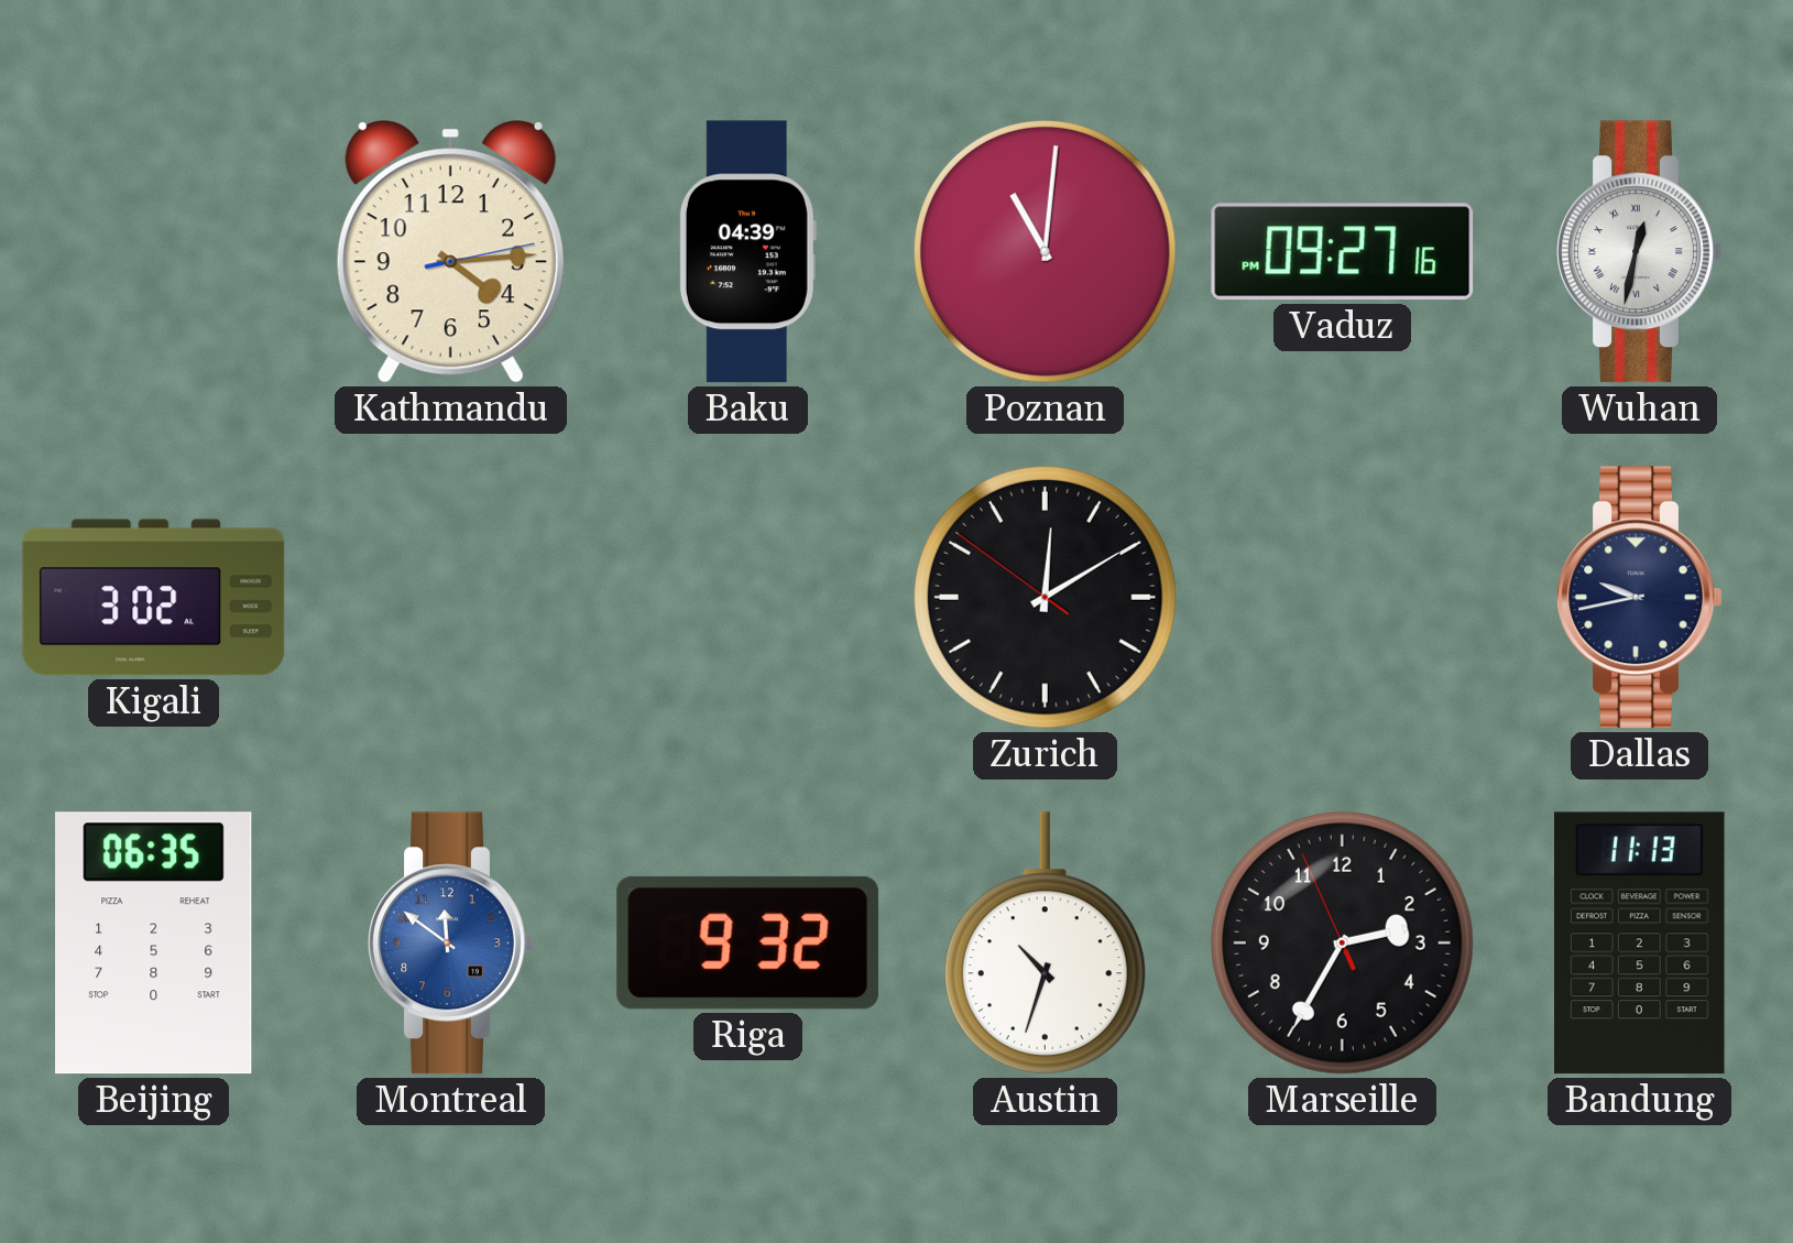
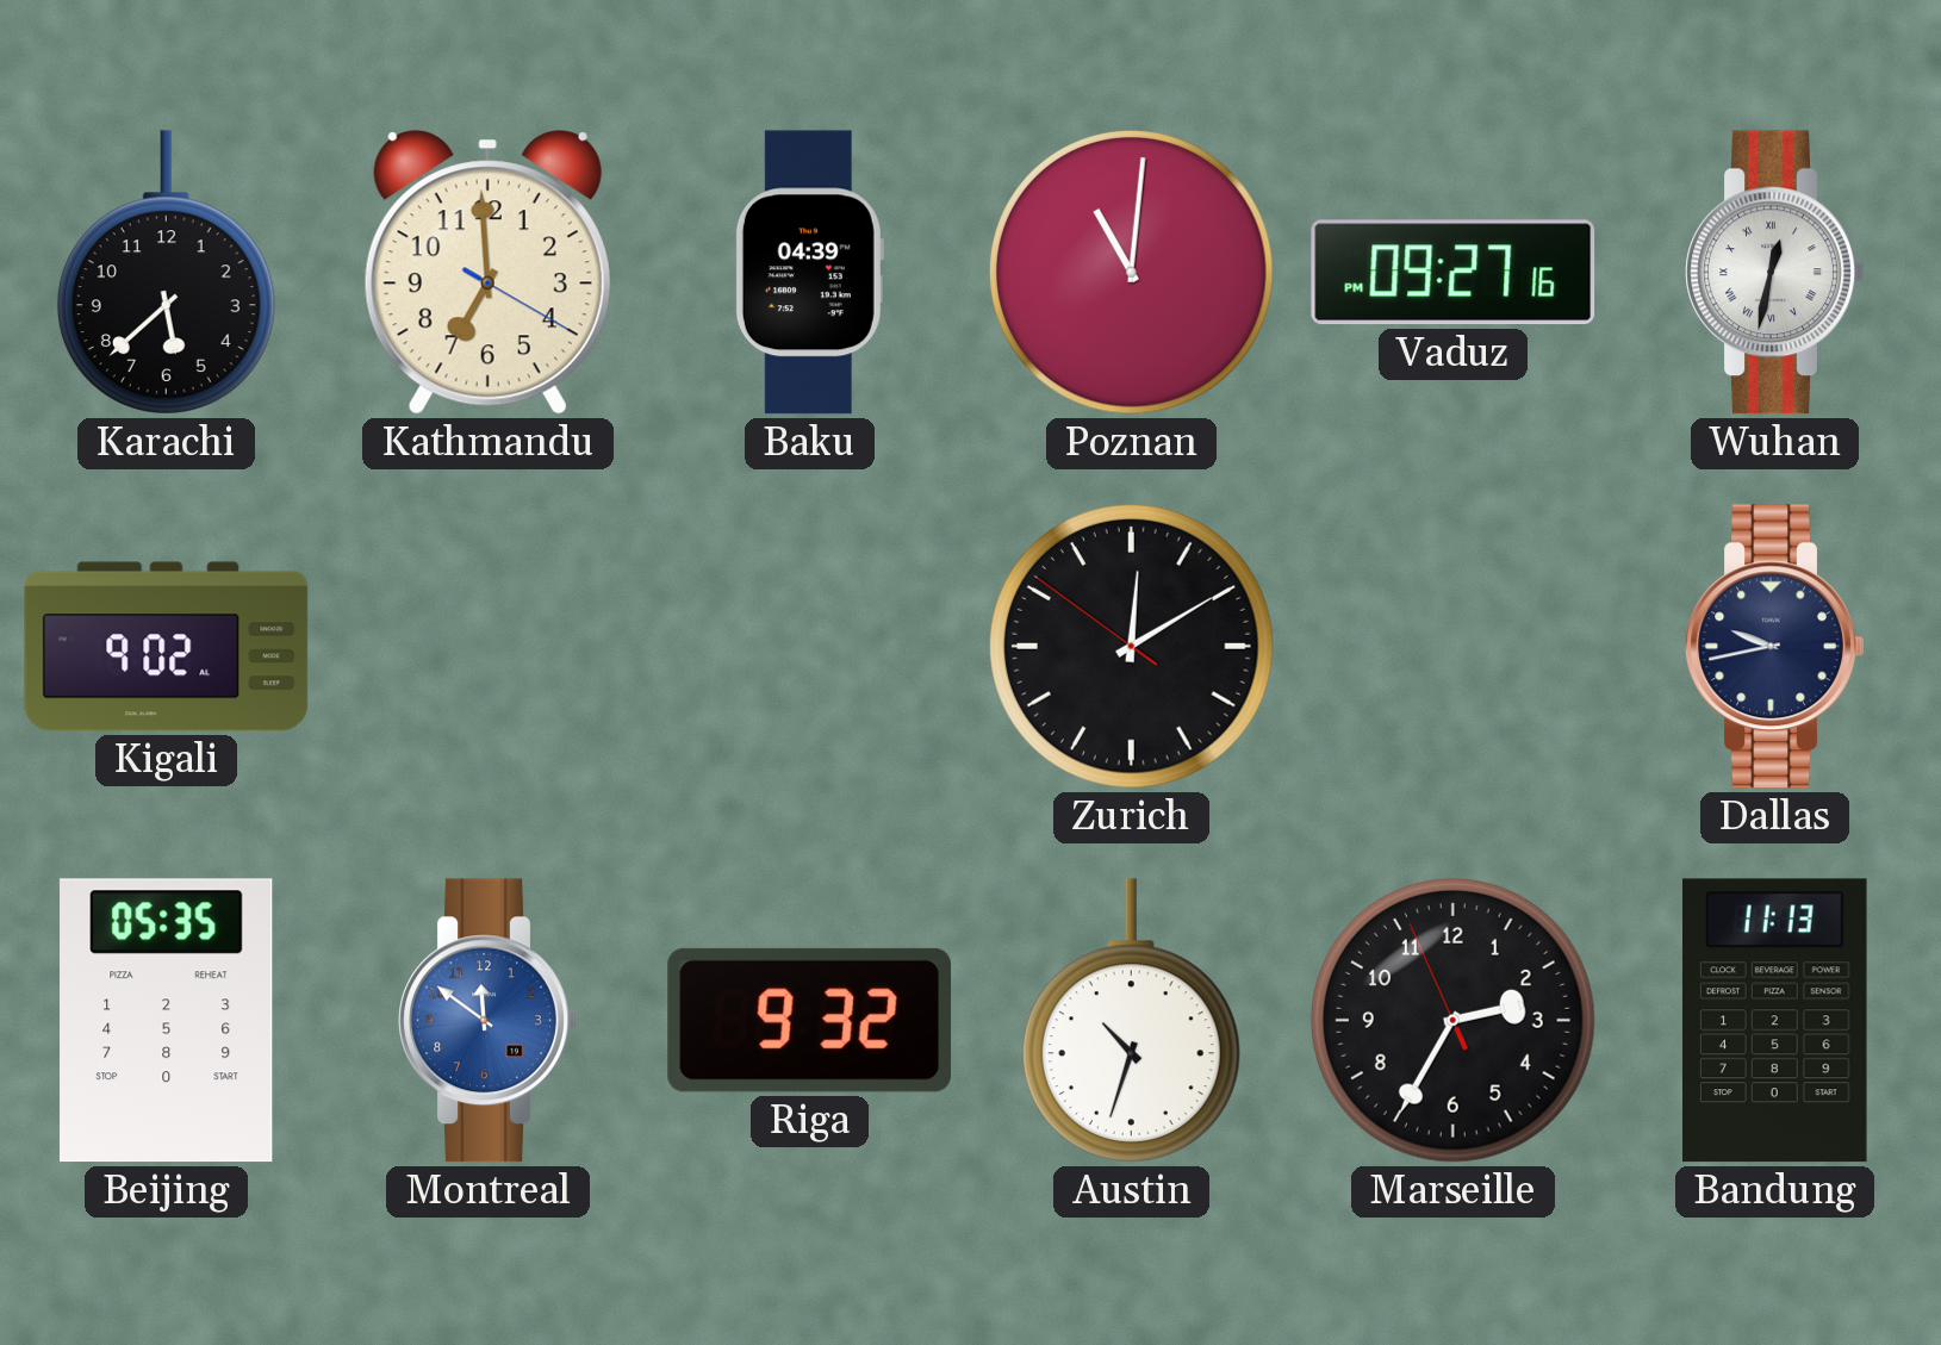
Karachi: none -> 5:38
Kathmandu: 4:14 -> 6:59
Kigali: 3:02 -> 9:02
Beijing: 06:35 -> 05:35
